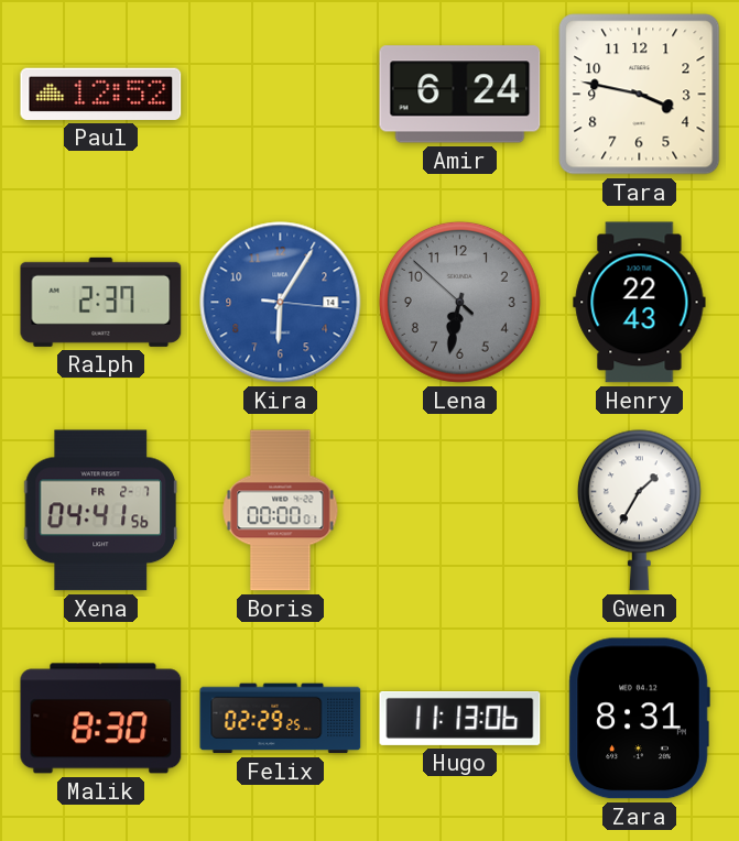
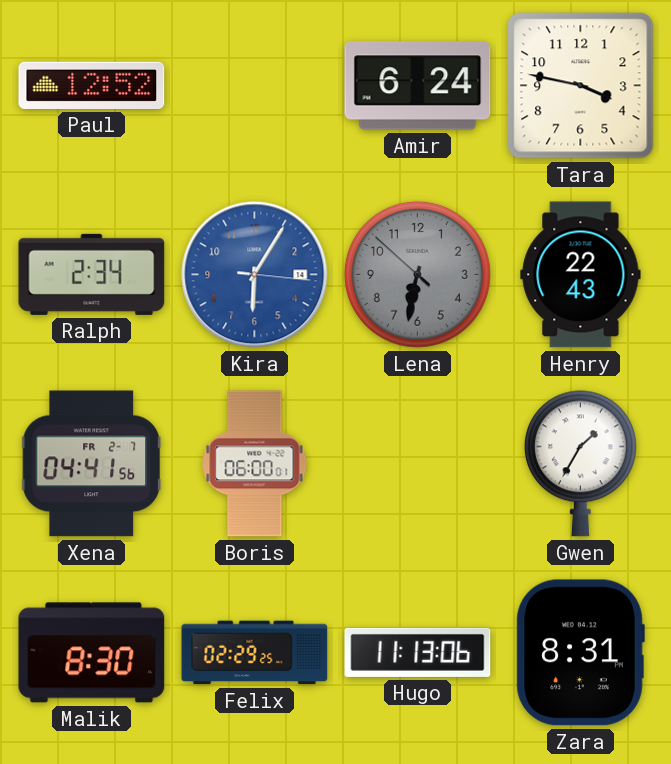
Ralph: 2:37 -> 2:34
Boris: 00:00 -> 06:00
